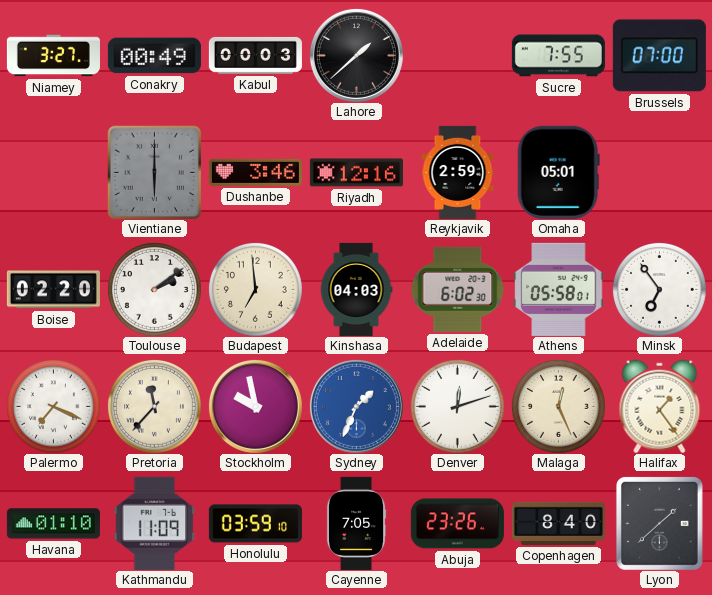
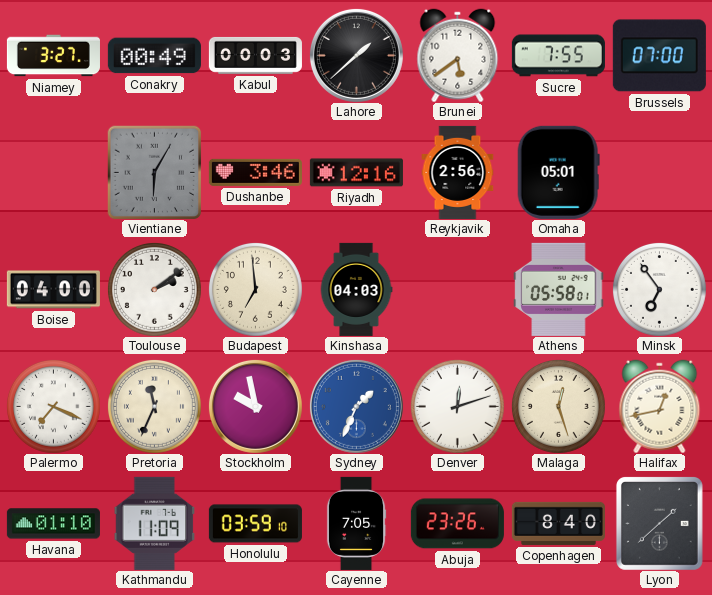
Brunei: none -> 5:39
Vientiane: 6:00 -> 6:05
Reykjavik: 2:59 -> 2:56
Boise: 02:20 -> 04:00
Adelaide: 6:02 -> none
Pretoria: 11:37 -> 11:34
Malaga: 12:26 -> 12:27
Halifax: 1:24 -> 12:43
